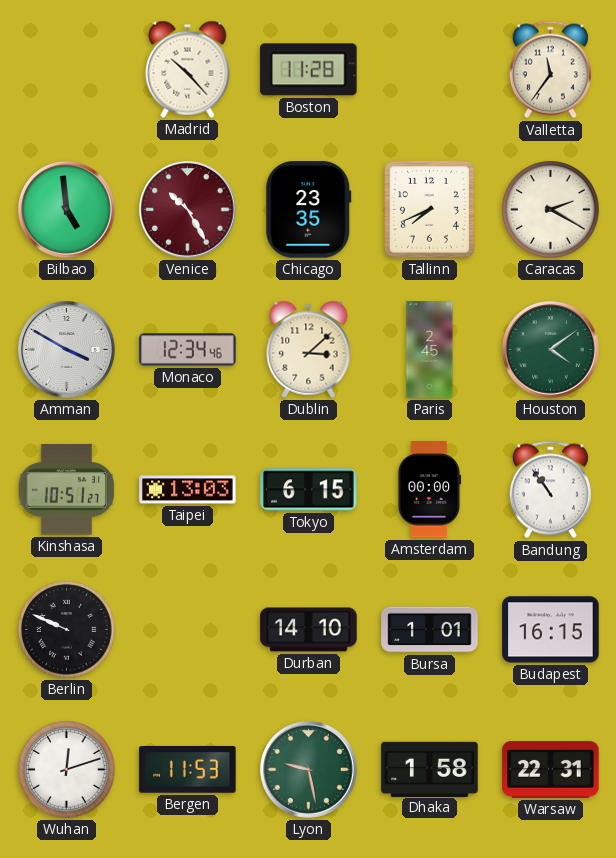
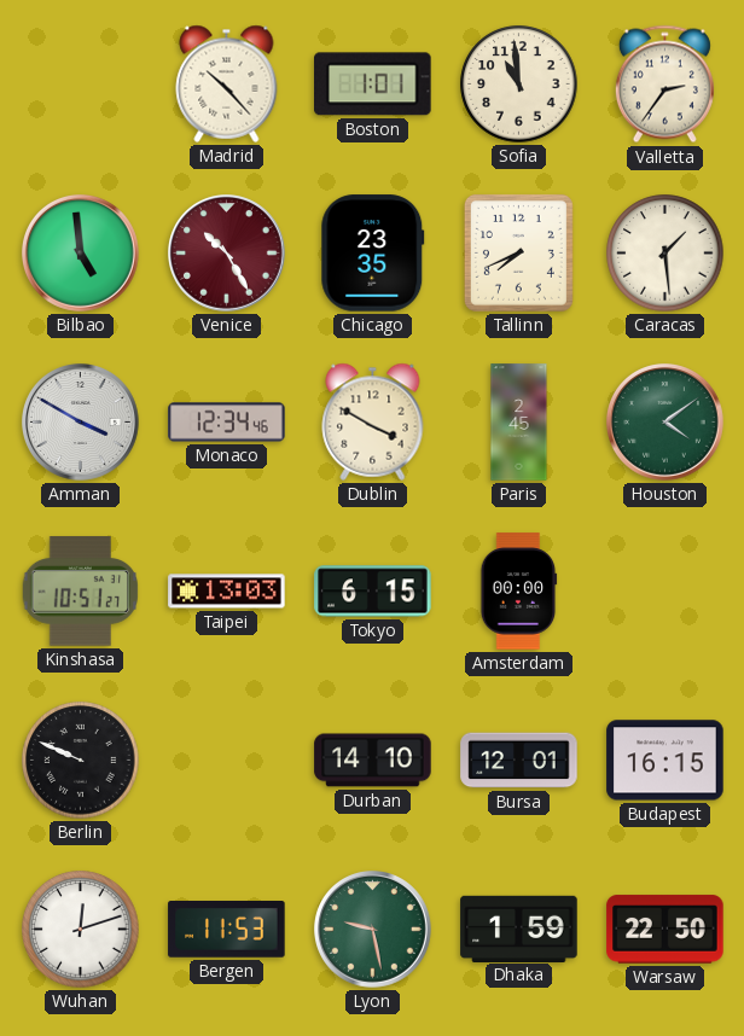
Boston: 11:28 -> 1:01
Sofia: none -> 10:59
Valletta: 11:36 -> 2:36
Caracas: 2:20 -> 1:29
Dublin: 3:08 -> 3:50
Bandung: 10:54 -> none
Bursa: 1:01 -> 12:01
Dhaka: 1:58 -> 1:59
Warsaw: 22:31 -> 22:50
